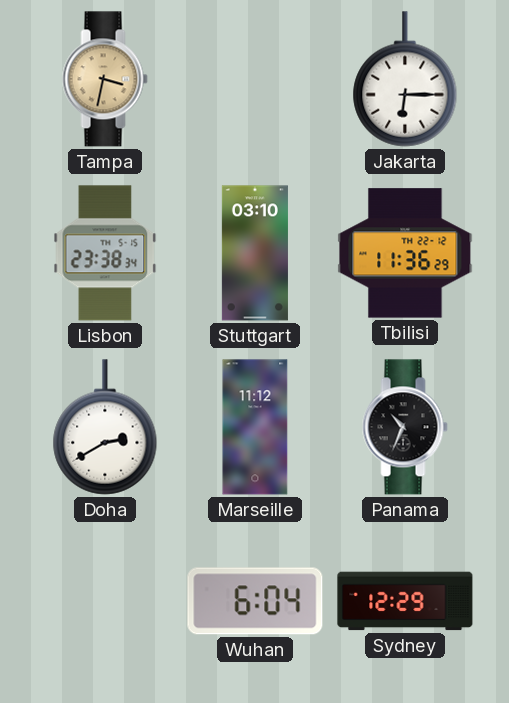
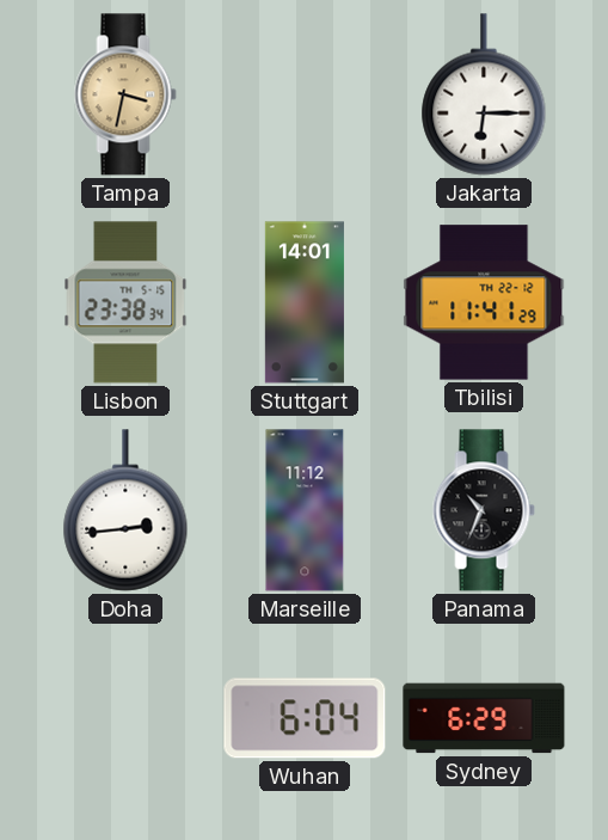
Stuttgart: 03:10 -> 14:01
Tbilisi: 11:36 -> 11:41
Doha: 2:40 -> 2:44
Sydney: 12:29 -> 6:29
